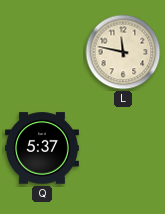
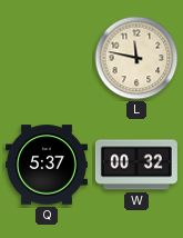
W: none -> 00:32
